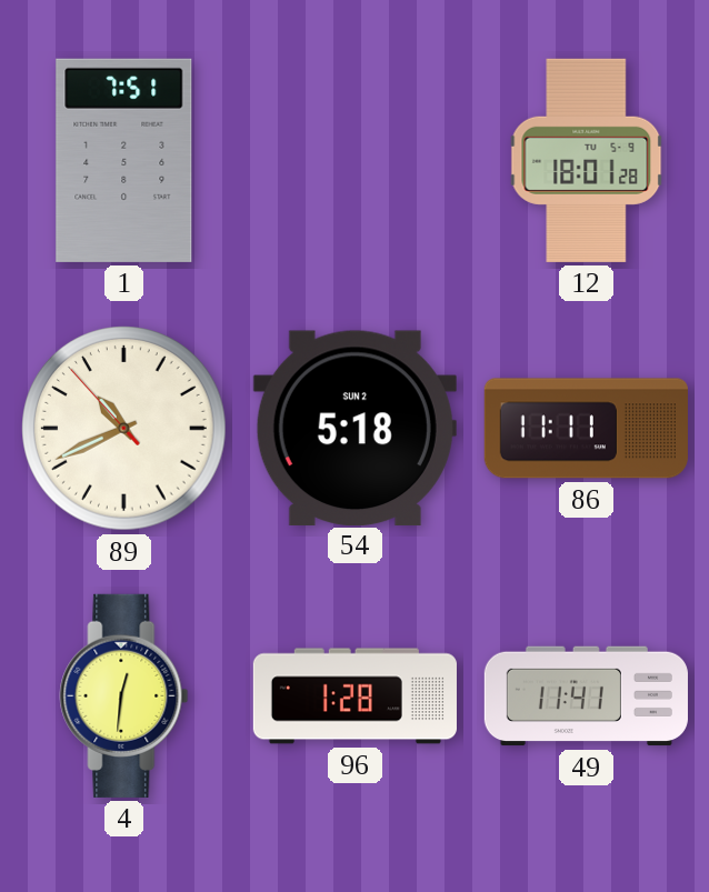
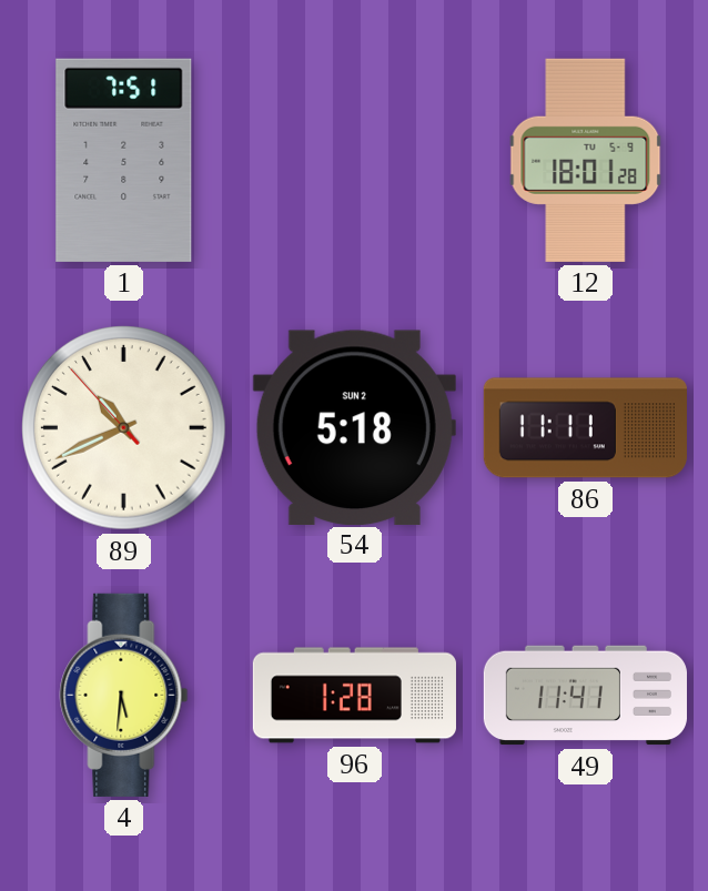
4: 12:31 -> 5:31
